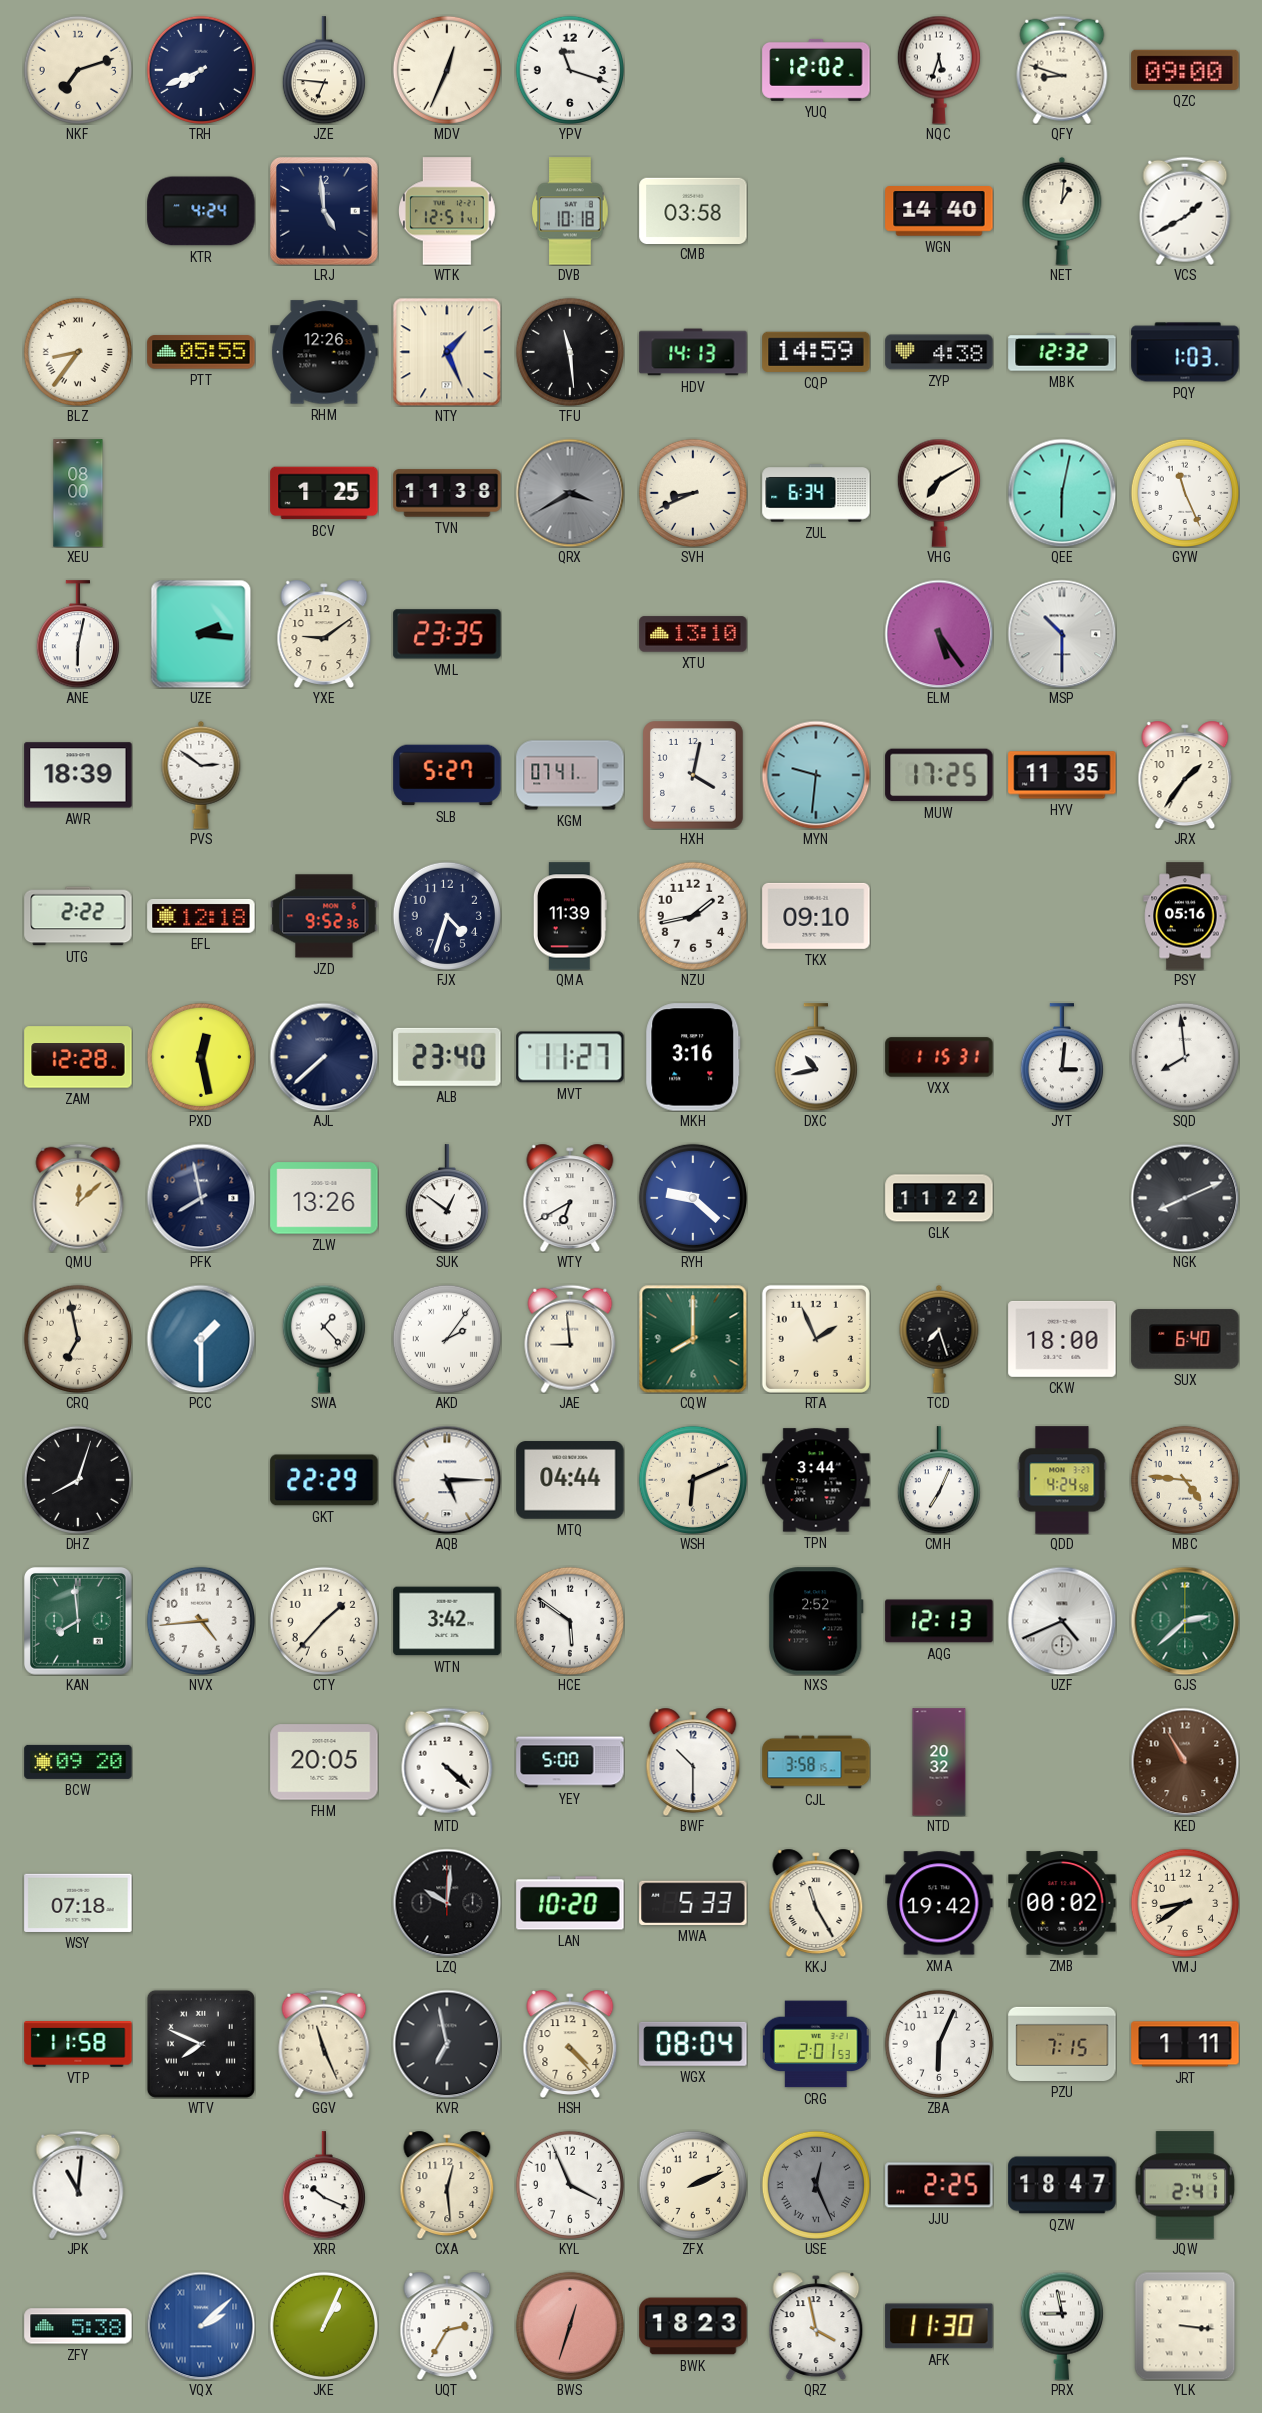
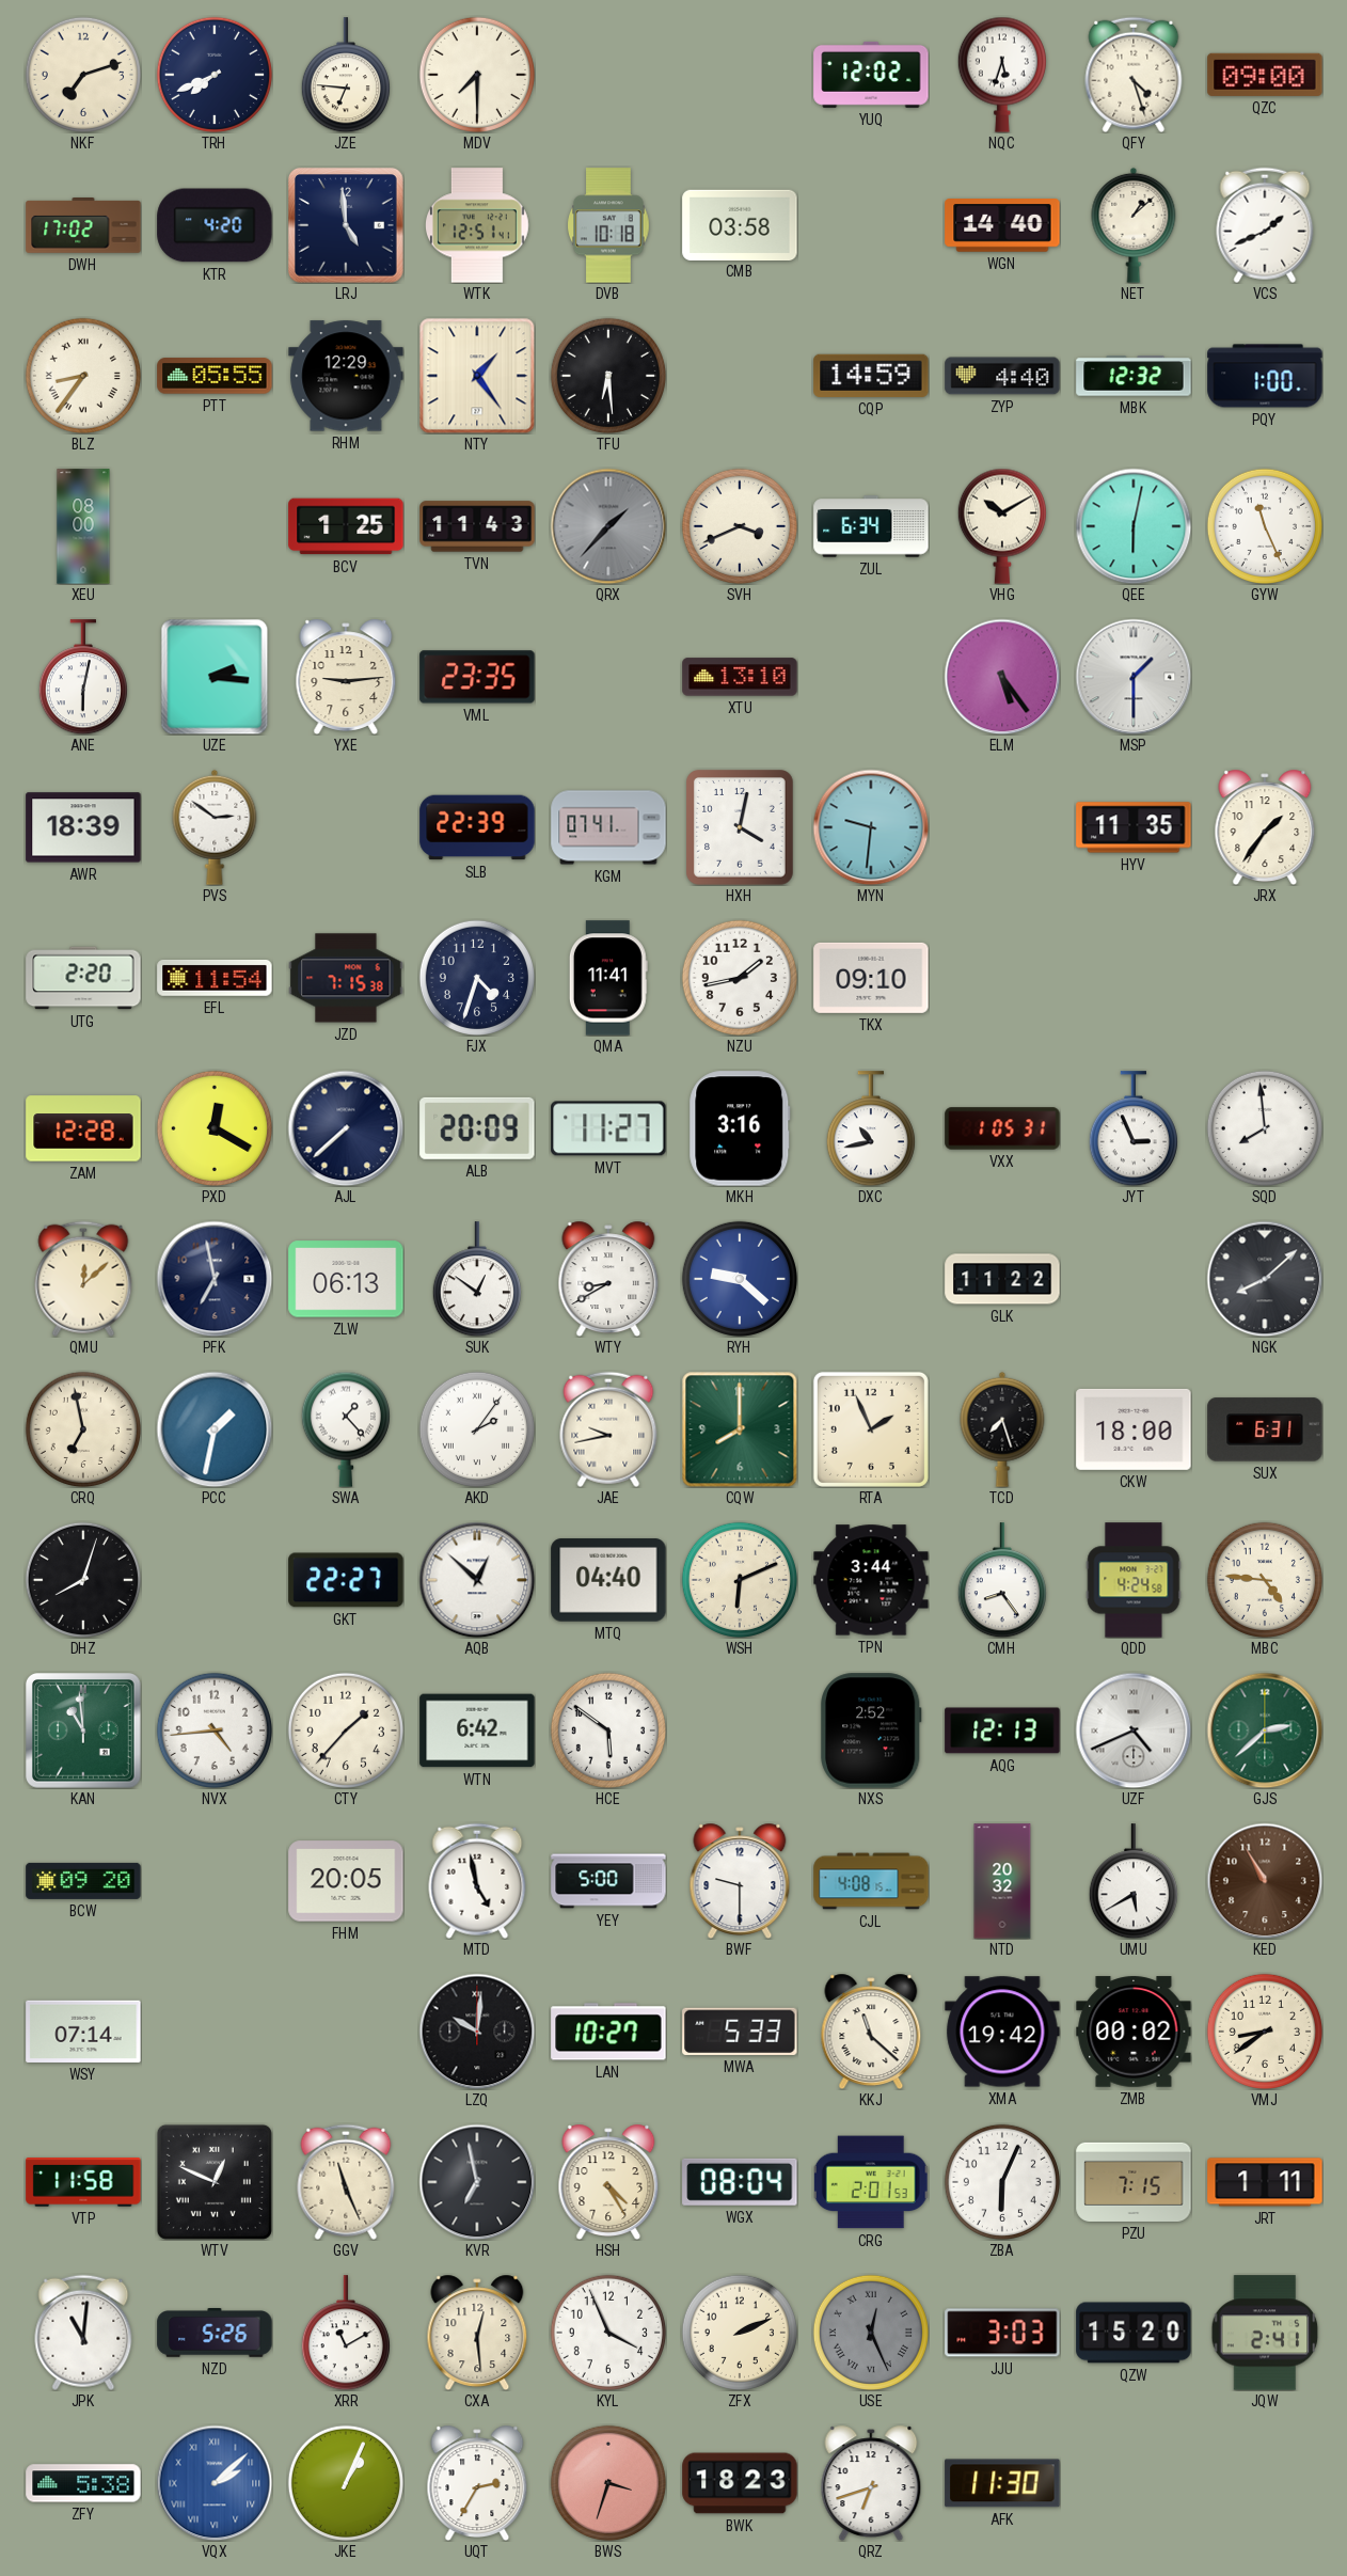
MDV: 12:34 -> 7:30
YPV: 11:18 -> none
QFY: 8:48 -> 4:27
DWH: none -> 17:02
KTR: 4:24 -> 4:20
NET: 1:01 -> 1:08
VCS: 1:40 -> 1:41
RHM: 12:26 -> 12:29
NTY: 1:26 -> 1:24
TFU: 11:29 -> 6:29
HDV: 14:13 -> none
ZYP: 4:38 -> 4:40
PQY: 1:03 -> 1:00
TVN: 11:38 -> 11:43
QRX: 3:40 -> 1:37
SVH: 8:41 -> 3:41
VHG: 7:10 -> 10:10
YXE: 9:09 -> 9:14
MSP: 10:30 -> 1:30
SLB: 5:27 -> 22:39
MUW: 17:25 -> none
UTG: 2:22 -> 2:20
EFL: 12:18 -> 11:54
JZD: 9:52 -> 7:15
QMA: 11:39 -> 11:41
PSY: 05:16 -> none
PXD: 12:28 -> 12:20
ALB: 23:40 -> 20:09
VXX: 1:15 -> 1:05
JYT: 3:01 -> 2:56
PFK: 7:58 -> 6:58
ZLW: 13:26 -> 06:13
WTY: 6:40 -> 8:40
NGK: 8:11 -> 8:08
PCC: 1:30 -> 1:32
JAE: 8:59 -> 9:43
SUX: 6:40 -> 6:31
GKT: 22:29 -> 22:27
AQB: 5:15 -> 12:52
MTQ: 04:44 -> 04:40
CMH: 7:04 -> 8:24
KAN: 7:59 -> 10:59
WTN: 3:42 -> 6:42
MTD: 4:22 -> 4:58
BWF: 10:30 -> 9:30
CJL: 3:58 -> 4:08
UMU: none -> 5:40
WSY: 07:18 -> 07:14
LAN: 10:20 -> 10:27
KKJ: 11:25 -> 11:22
WTV: 7:49 -> 12:49
HSH: 4:23 -> 4:25
NZD: none -> 5:26
XRR: 10:19 -> 11:10
JJU: 2:25 -> 3:03
QZW: 18:47 -> 15:20
BWS: 12:33 -> 3:33
QRZ: 3:58 -> 6:42
PRX: 8:58 -> none
YLK: 3:16 -> none
